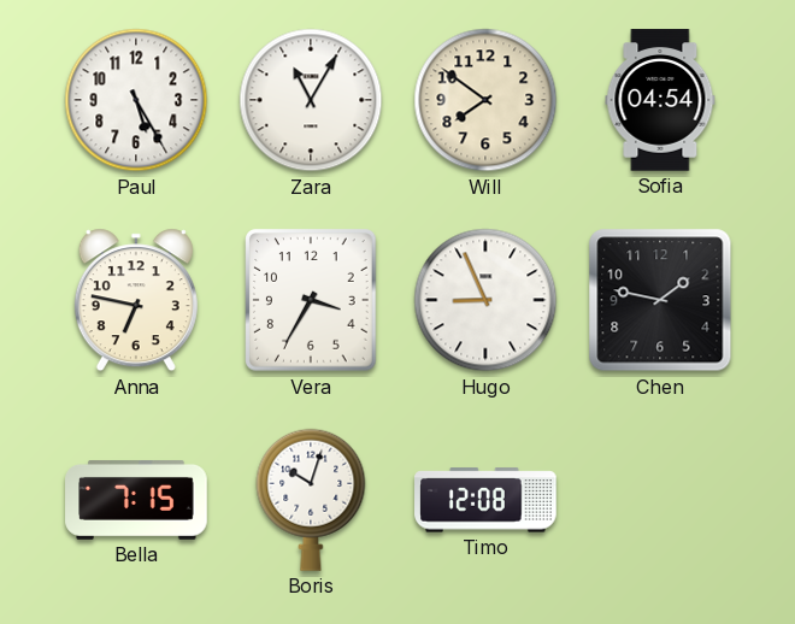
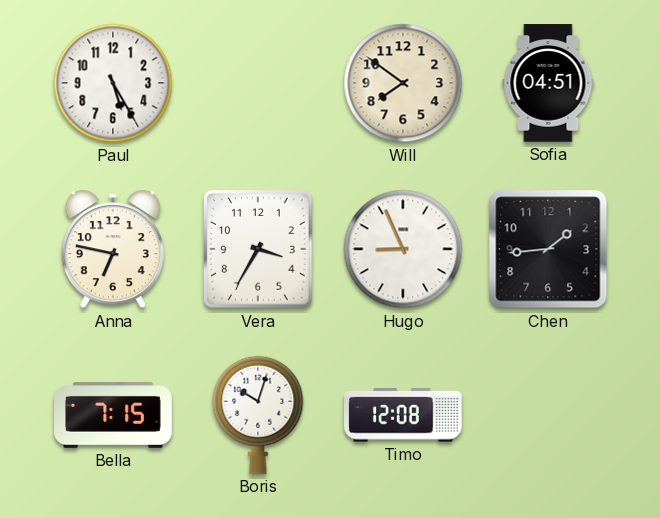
Zara: 11:05 -> none
Sofia: 04:54 -> 04:51
Chen: 1:47 -> 1:44
